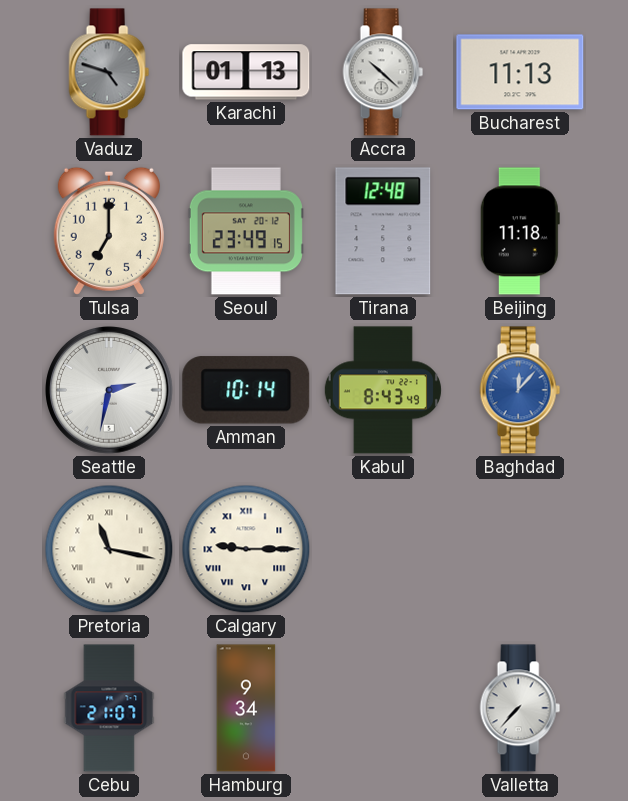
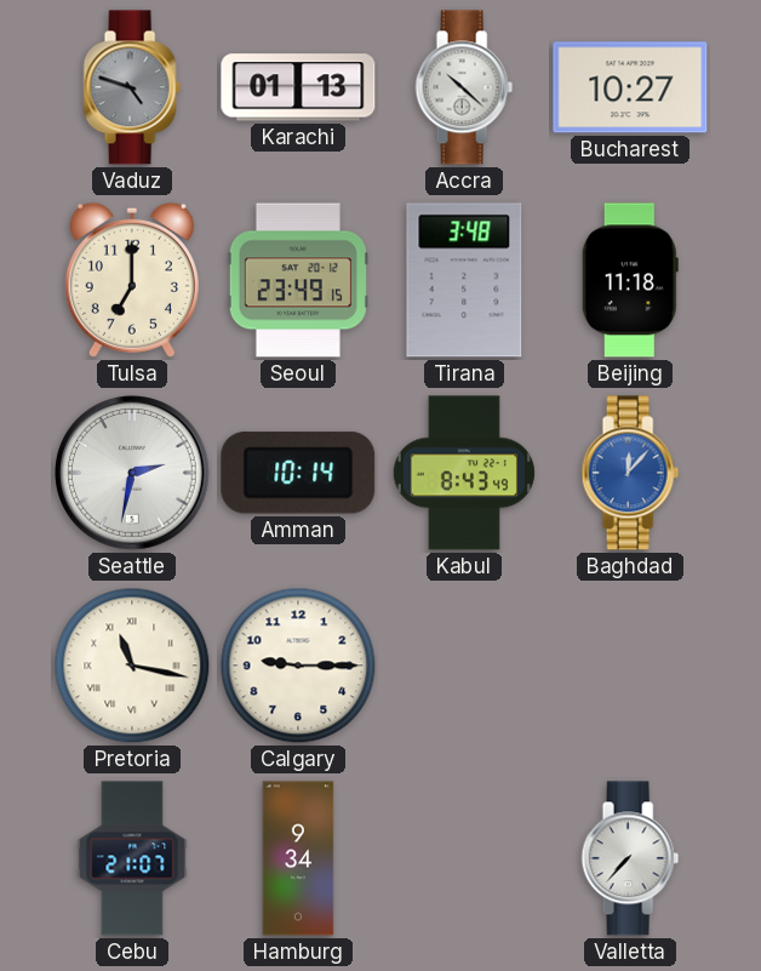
Bucharest: 11:13 -> 10:27
Tirana: 12:48 -> 3:48
Calgary numerals: Roman -> Arabic
